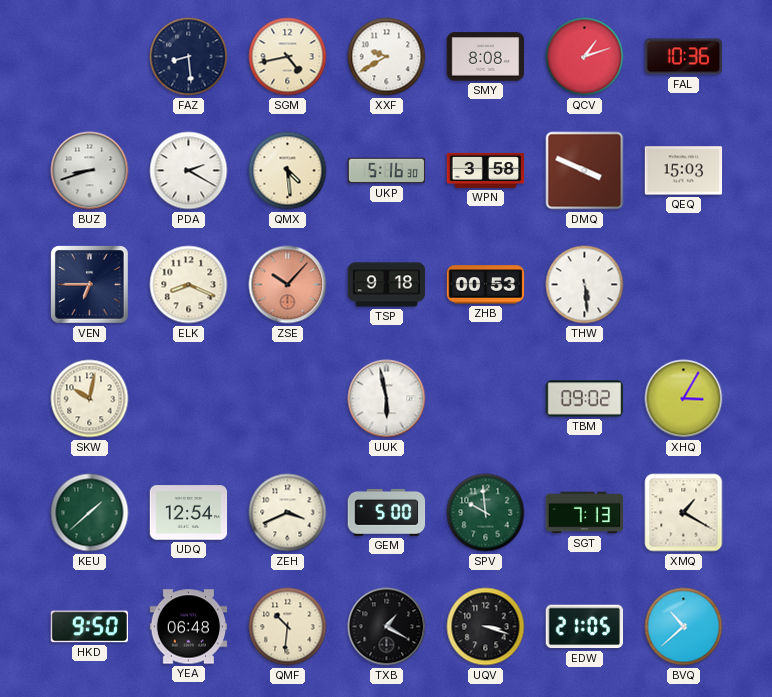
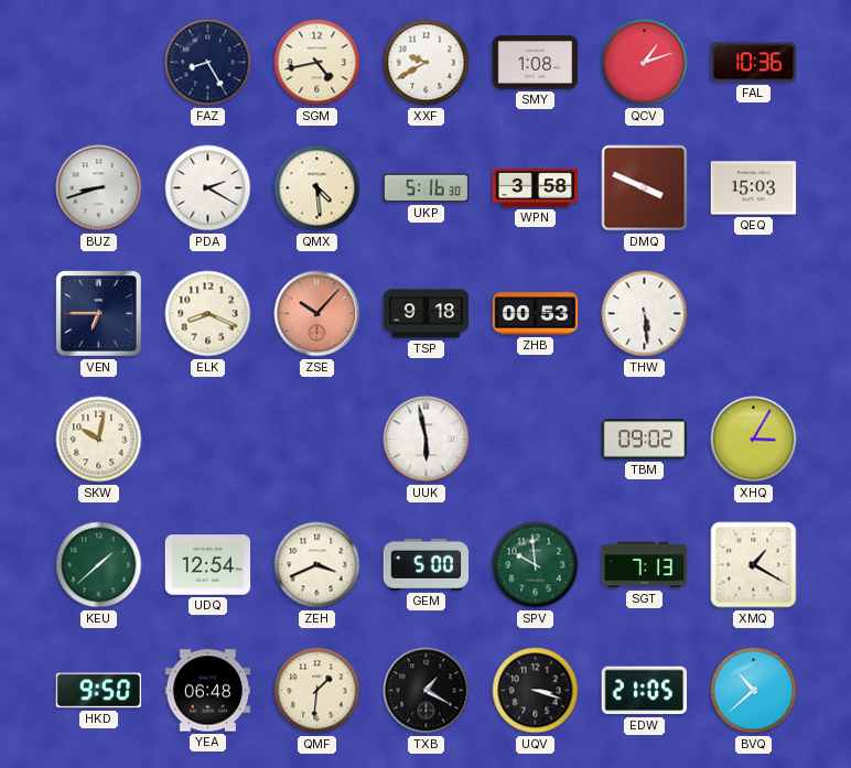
FAZ: 8:29 -> 8:25
SMY: 8:08 -> 1:08
QMF: 10:31 -> 1:31
